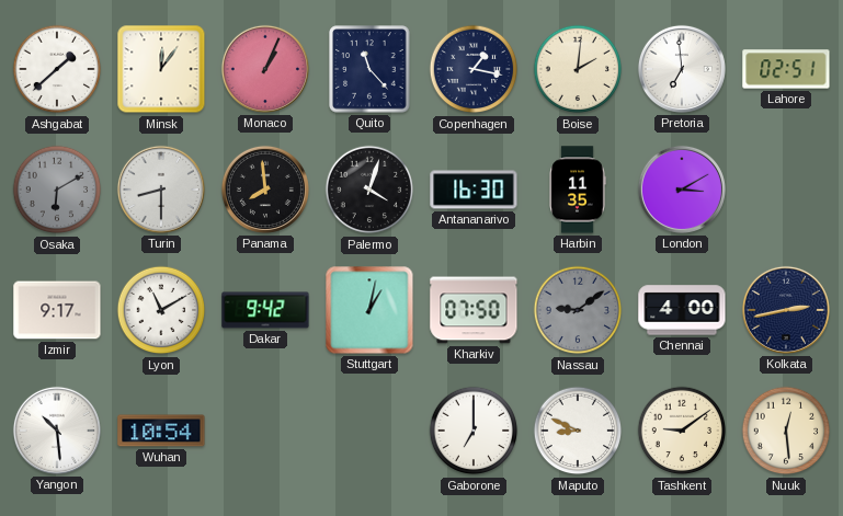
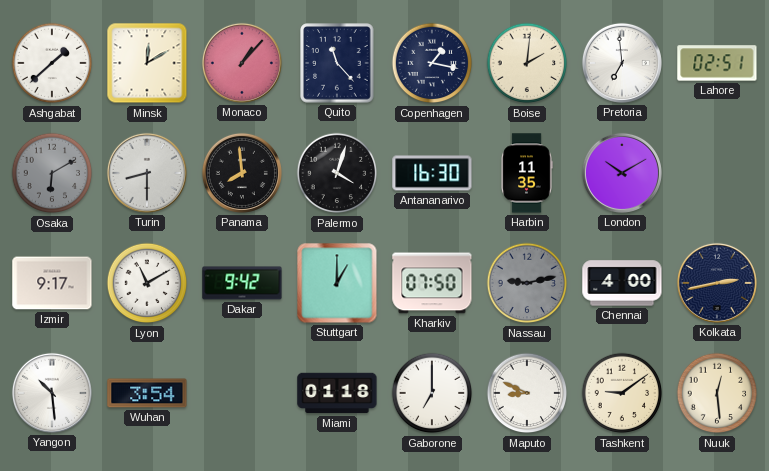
Minsk: 12:06 -> 12:10
Monaco: 1:04 -> 1:07
London: 3:10 -> 10:10
Stuttgart: 1:02 -> 1:00
Nassau: 9:09 -> 9:13
Wuhan: 10:54 -> 3:54
Miami: none -> 01:18
